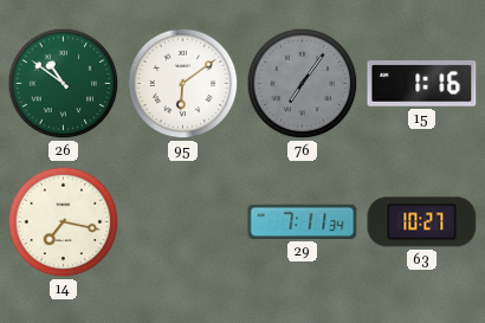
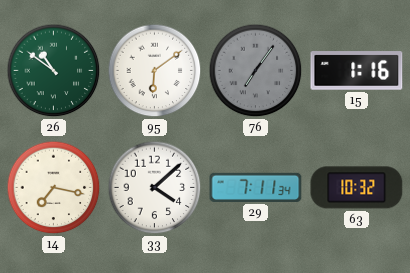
33: none -> 4:08
63: 10:27 -> 10:32
